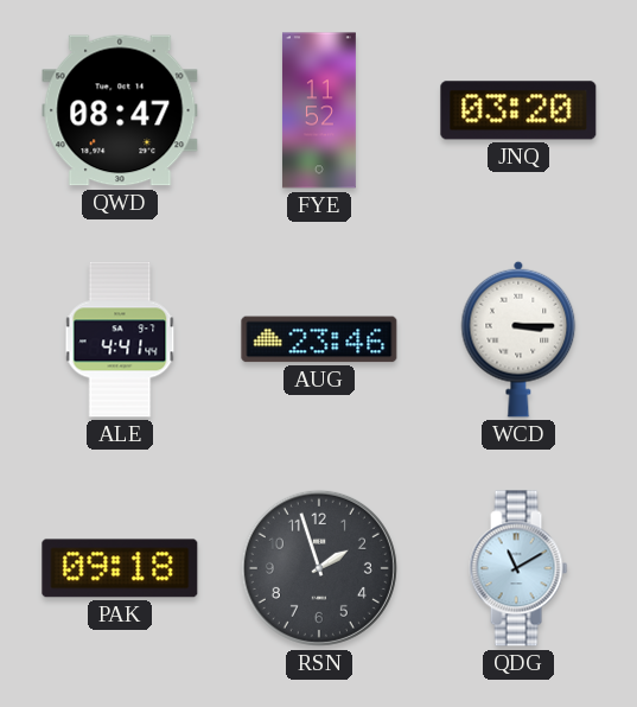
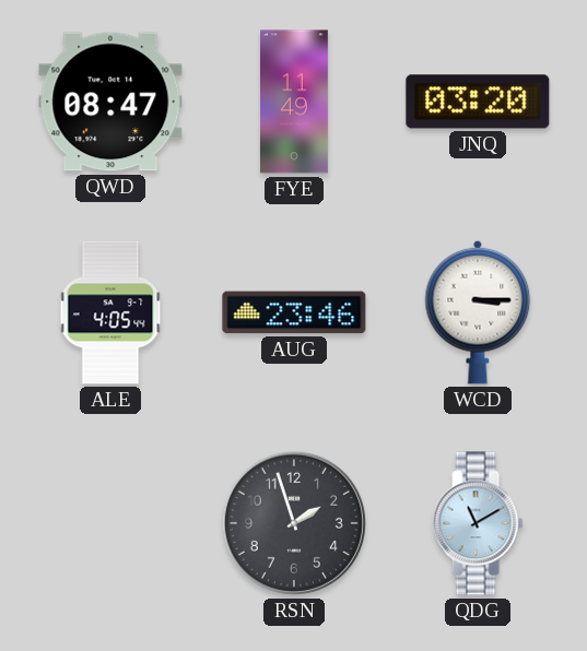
FYE: 11:52 -> 11:49
ALE: 4:41 -> 4:05
PAK: 09:18 -> none
